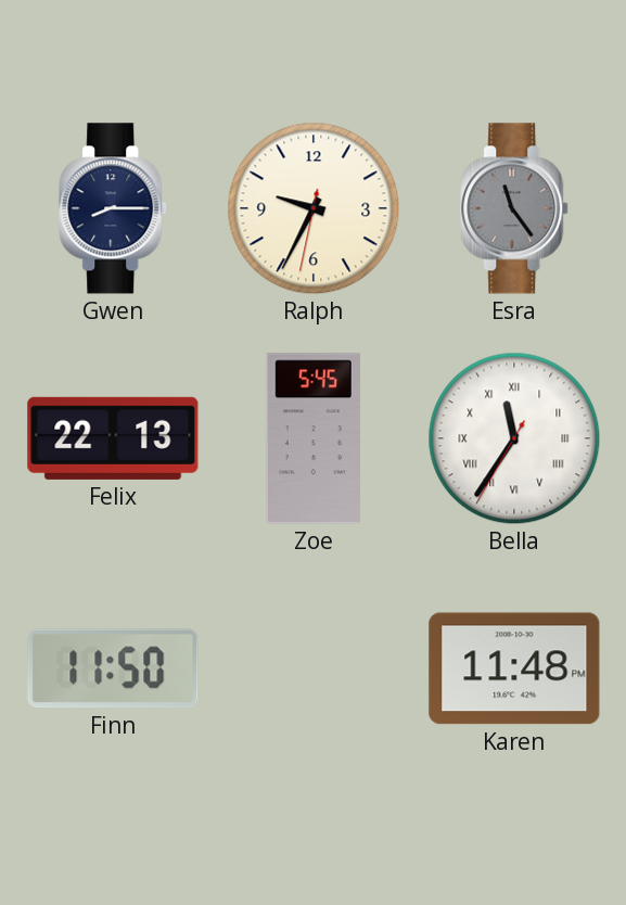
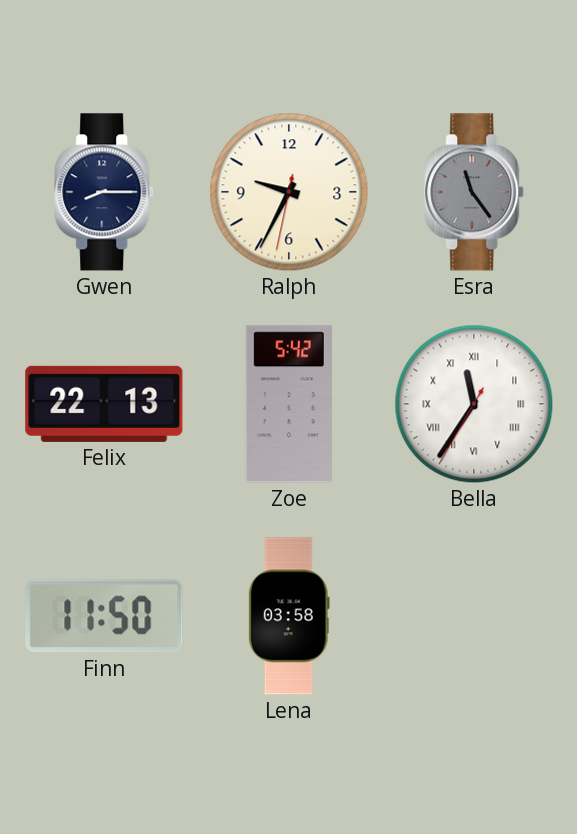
Zoe: 5:45 -> 5:42
Lena: none -> 03:58
Karen: 11:48 -> none
